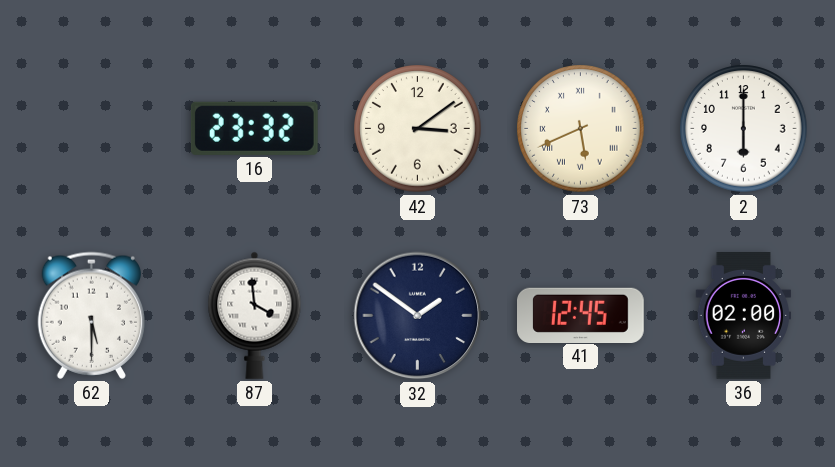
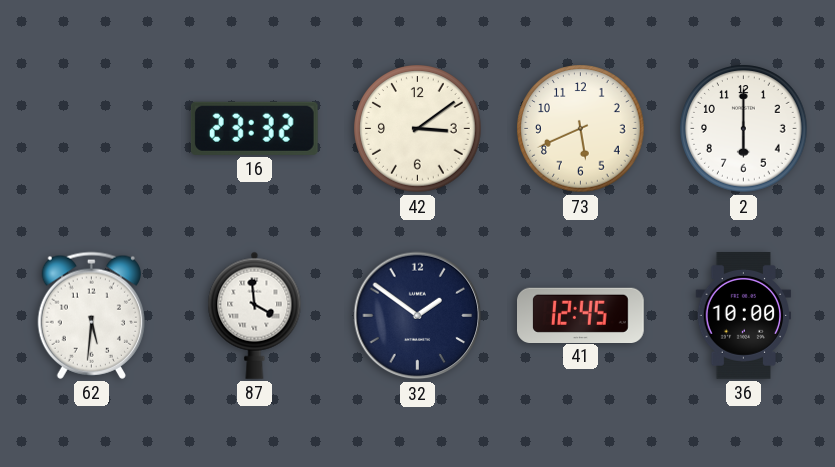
73 numerals: Roman -> Arabic
62: 5:30 -> 5:31
36: 02:00 -> 10:00
